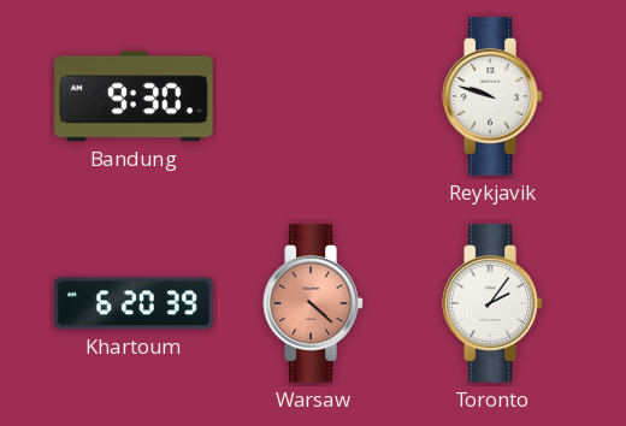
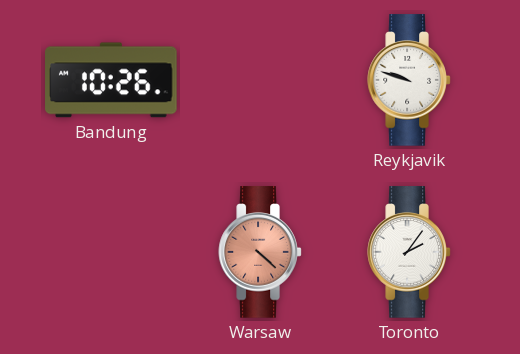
Bandung: 9:30 -> 10:26
Khartoum: 6:20 -> none
